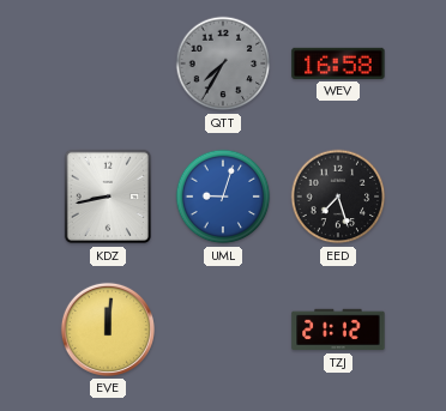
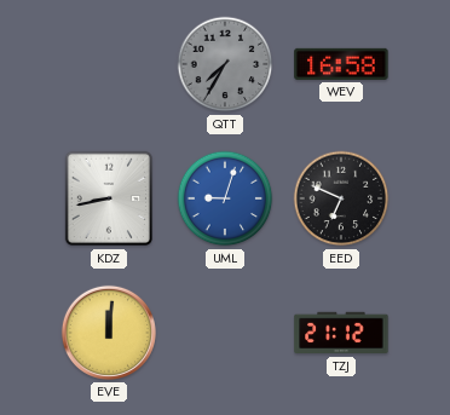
EED: 7:27 -> 6:49
